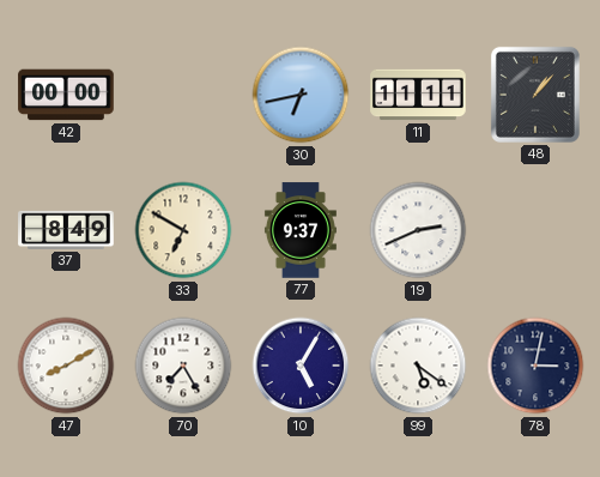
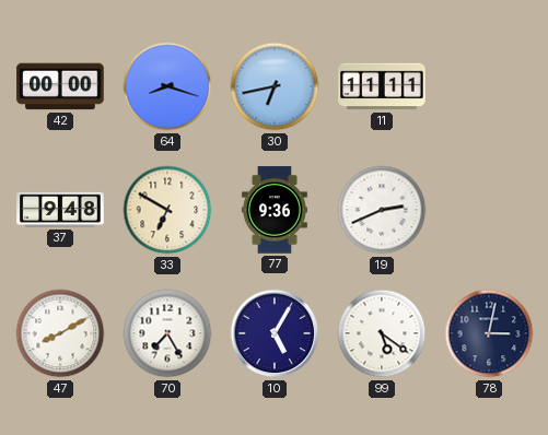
64: none -> 8:18
48: 1:07 -> none
37: 8:49 -> 9:48
77: 9:37 -> 9:36
